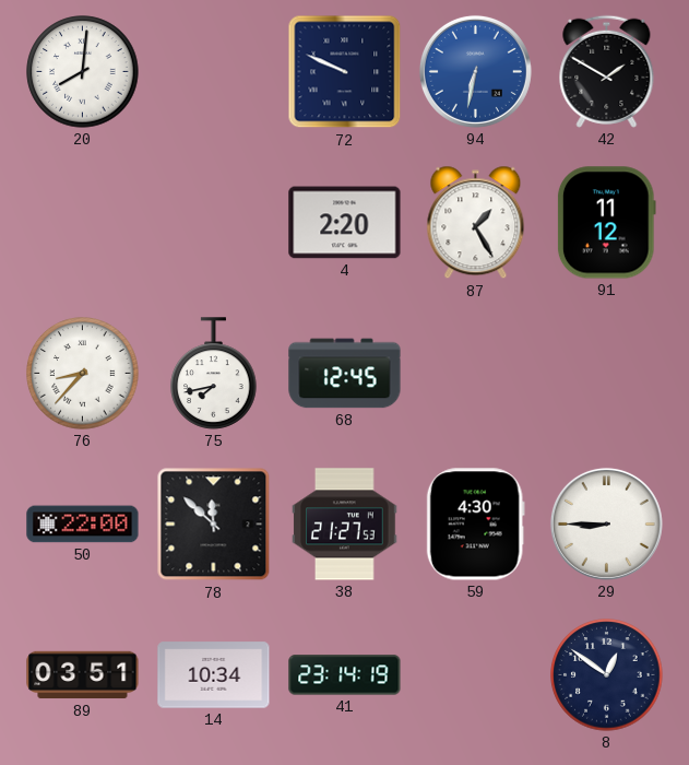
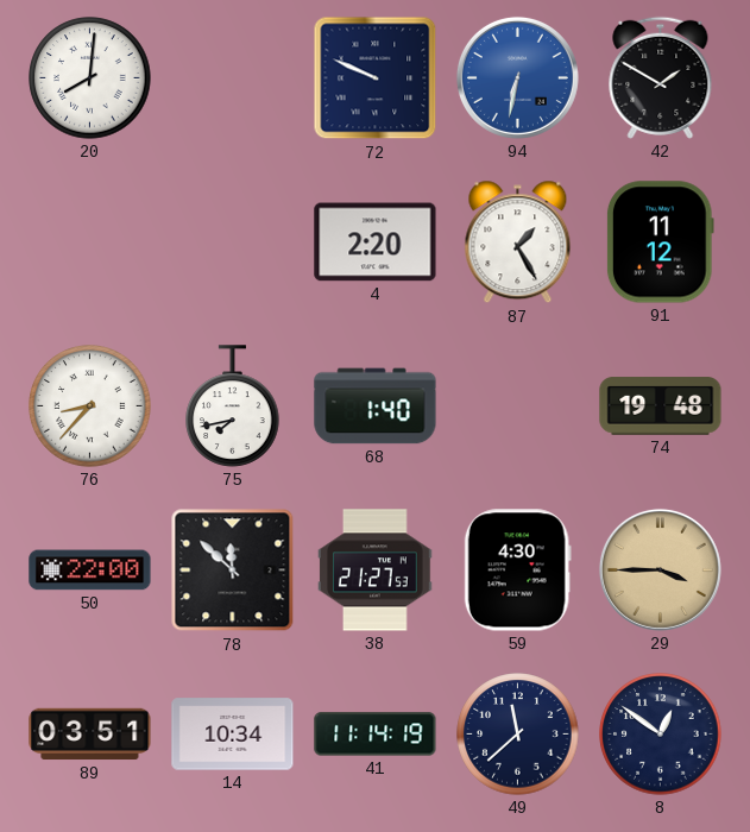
68: 12:45 -> 1:40
74: none -> 19:48
29: 8:45 -> 3:45
29 dial: white -> champagne
41: 23:14 -> 11:14
49: none -> 11:38
